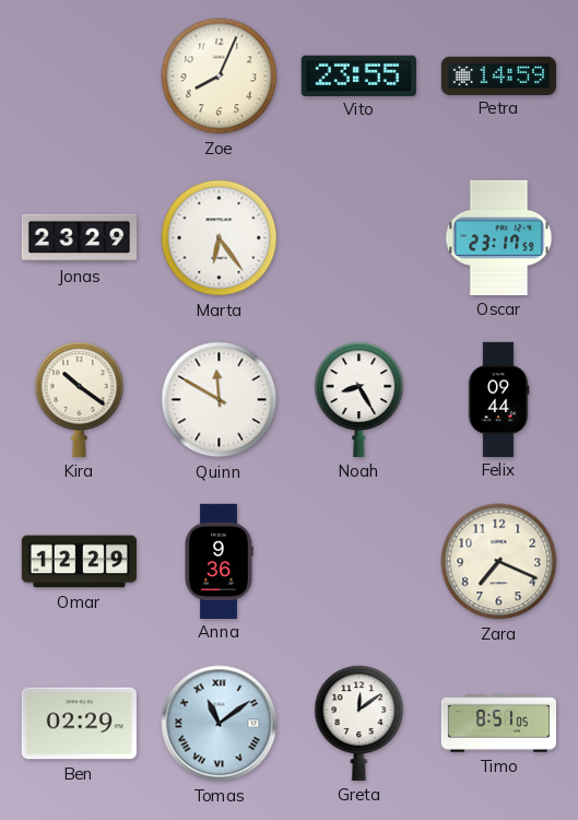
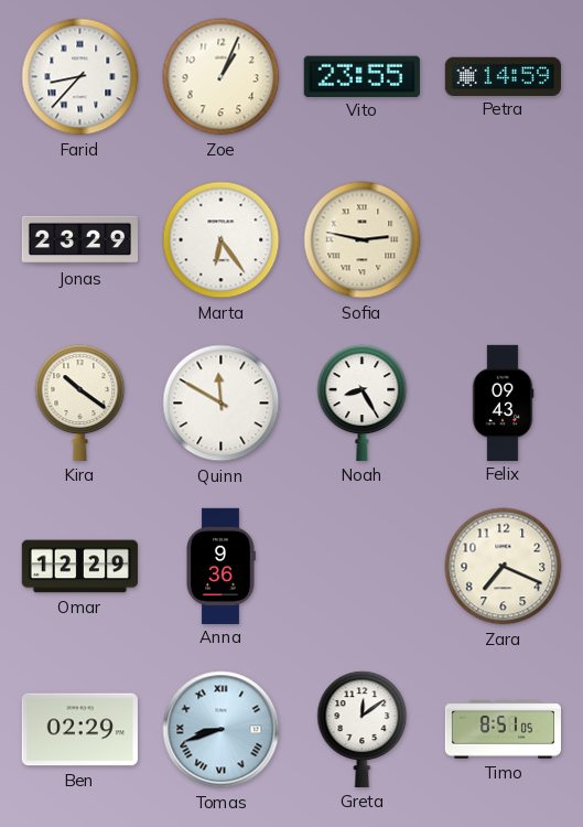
Farid: none -> 8:37
Zoe: 8:04 -> 1:04
Sofia: none -> 2:47
Oscar: 23:17 -> none
Felix: 09:44 -> 09:43
Tomas: 11:09 -> 8:42
